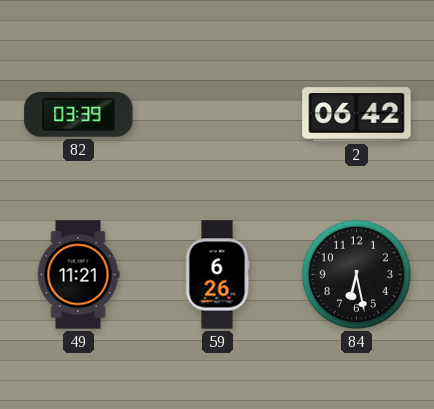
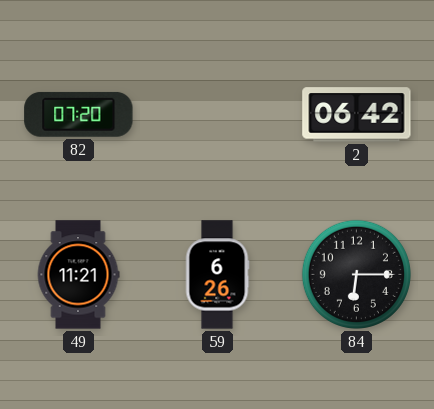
82: 03:39 -> 07:20
84: 6:28 -> 6:15
